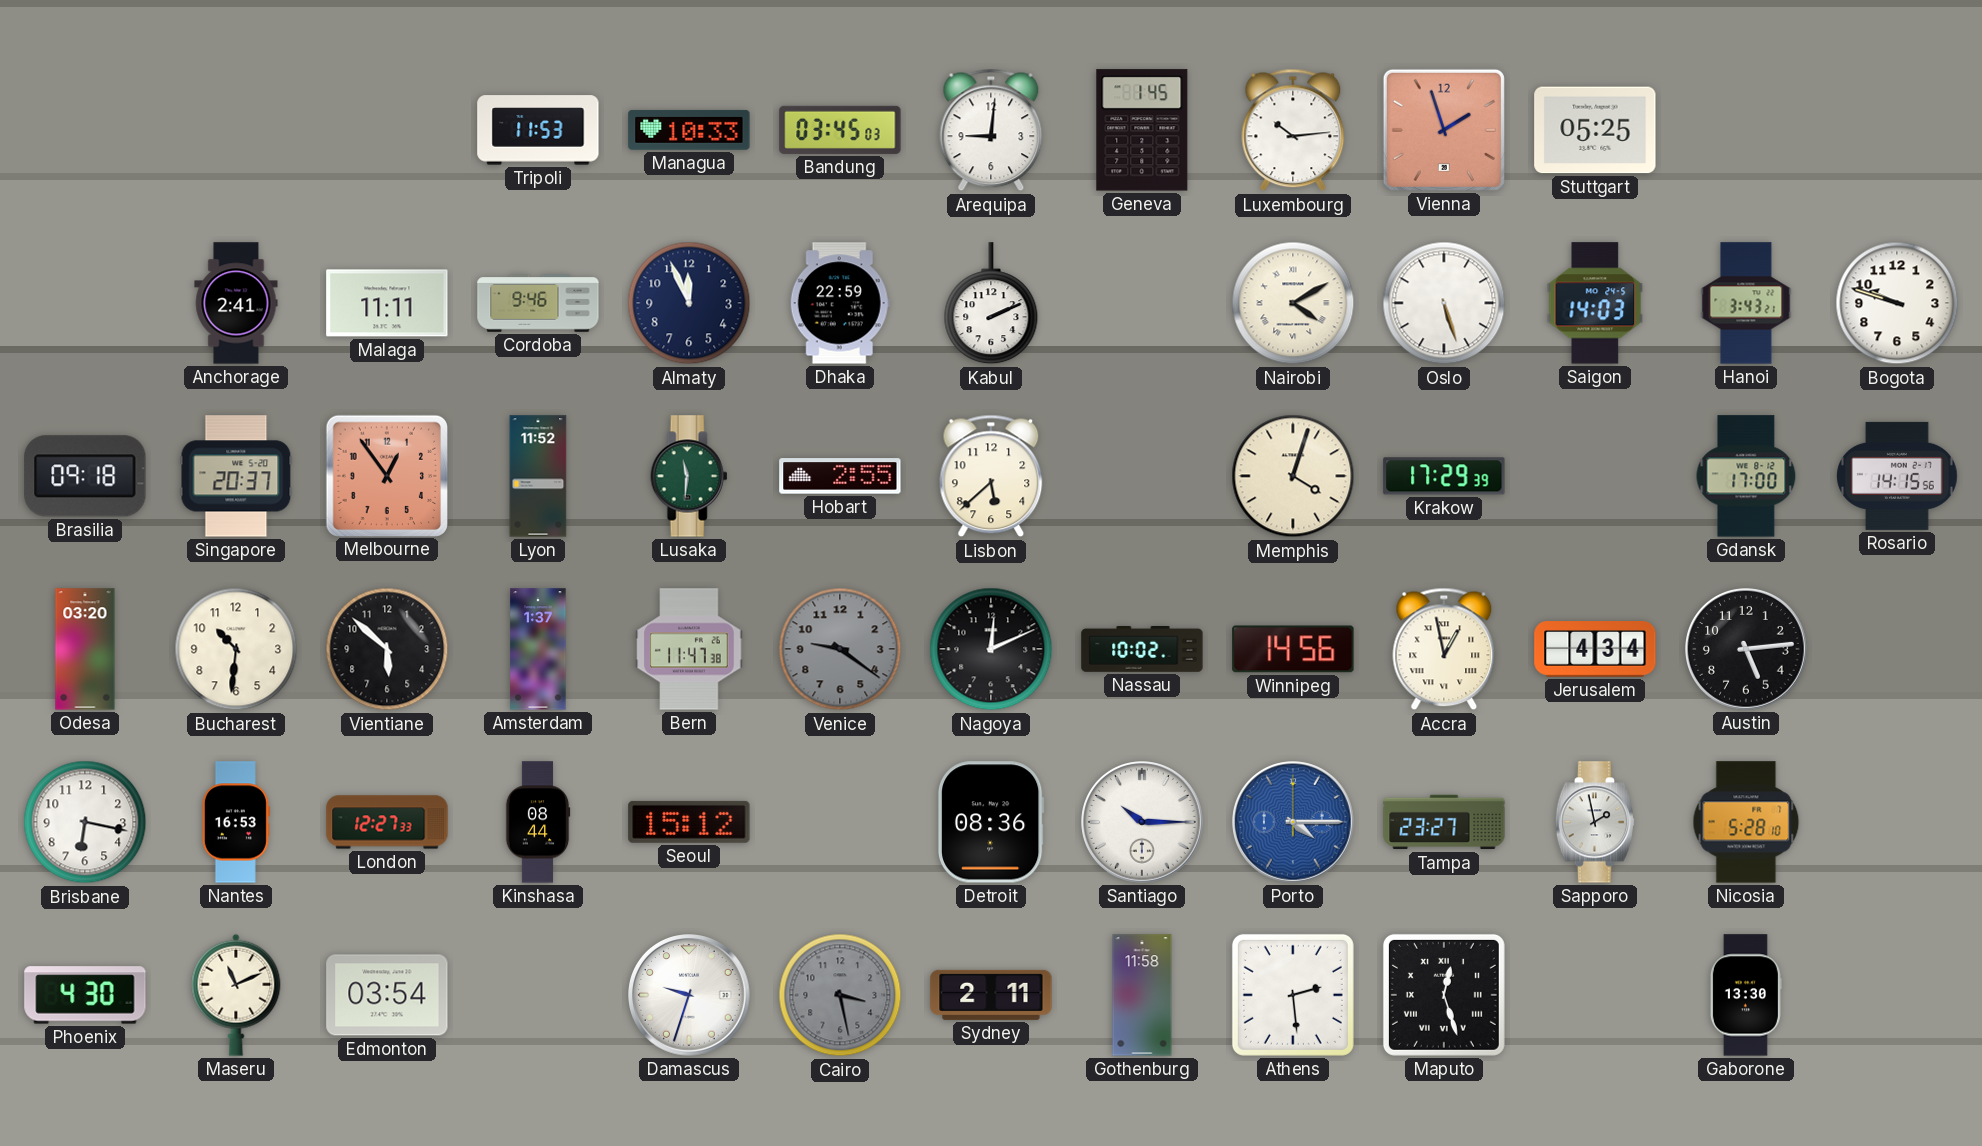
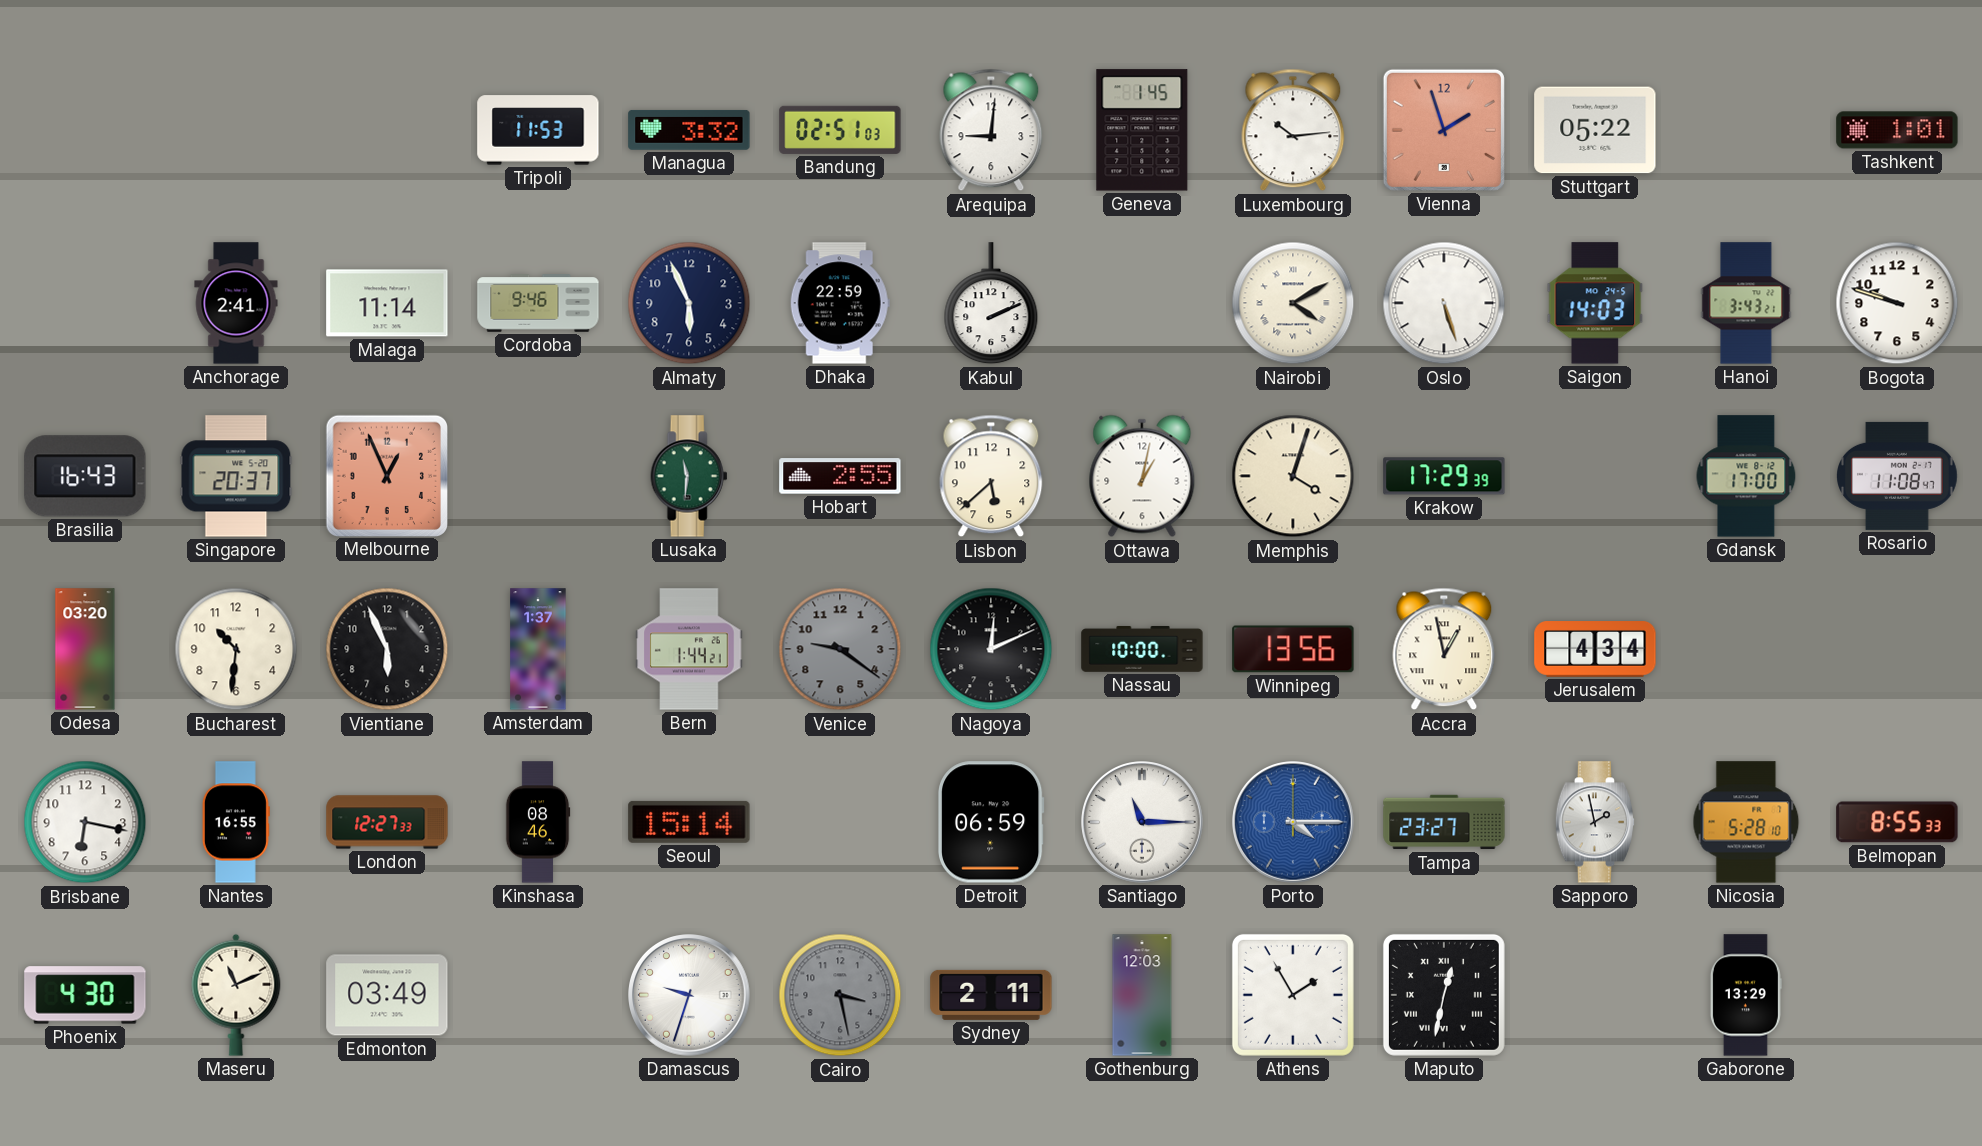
Managua: 10:33 -> 3:32
Bandung: 03:45 -> 02:51
Stuttgart: 05:25 -> 05:22
Tashkent: none -> 1:01
Malaga: 11:11 -> 11:14
Almaty: 11:56 -> 5:56
Brasilia: 09:18 -> 16:43
Melbourne: 12:54 -> 12:56
Lyon: 11:52 -> none
Ottawa: none -> 1:02
Rosario: 14:15 -> 11:08
Vientiane: 5:52 -> 5:56
Bern: 11:47 -> 1:44
Nassau: 10:02 -> 10:00
Winnipeg: 14:56 -> 13:56
Austin: 5:14 -> none
Nantes: 16:53 -> 16:55
Kinshasa: 08:44 -> 08:46
Seoul: 15:12 -> 15:14
Detroit: 08:36 -> 06:59
Santiago: 10:15 -> 11:15
Belmopan: none -> 8:55
Edmonton: 03:54 -> 03:49
Gothenburg: 11:58 -> 12:03
Athens: 2:29 -> 1:55
Maputo: 12:27 -> 12:32
Gaborone: 13:30 -> 13:29
